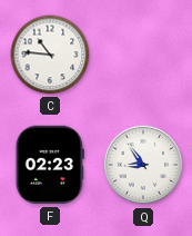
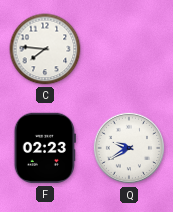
C: 10:46 -> 7:46
Q: 8:54 -> 9:40
